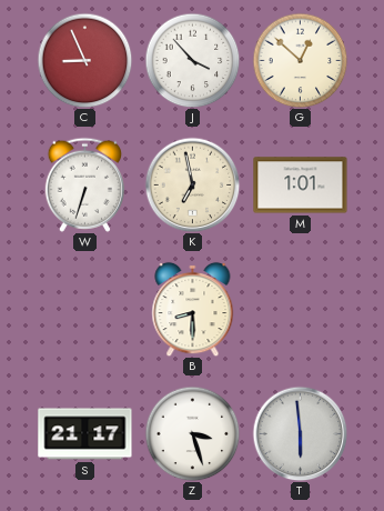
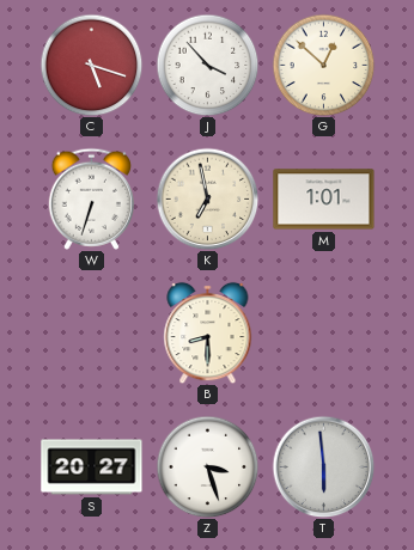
C: 8:56 -> 5:18
S: 21:17 -> 20:27
